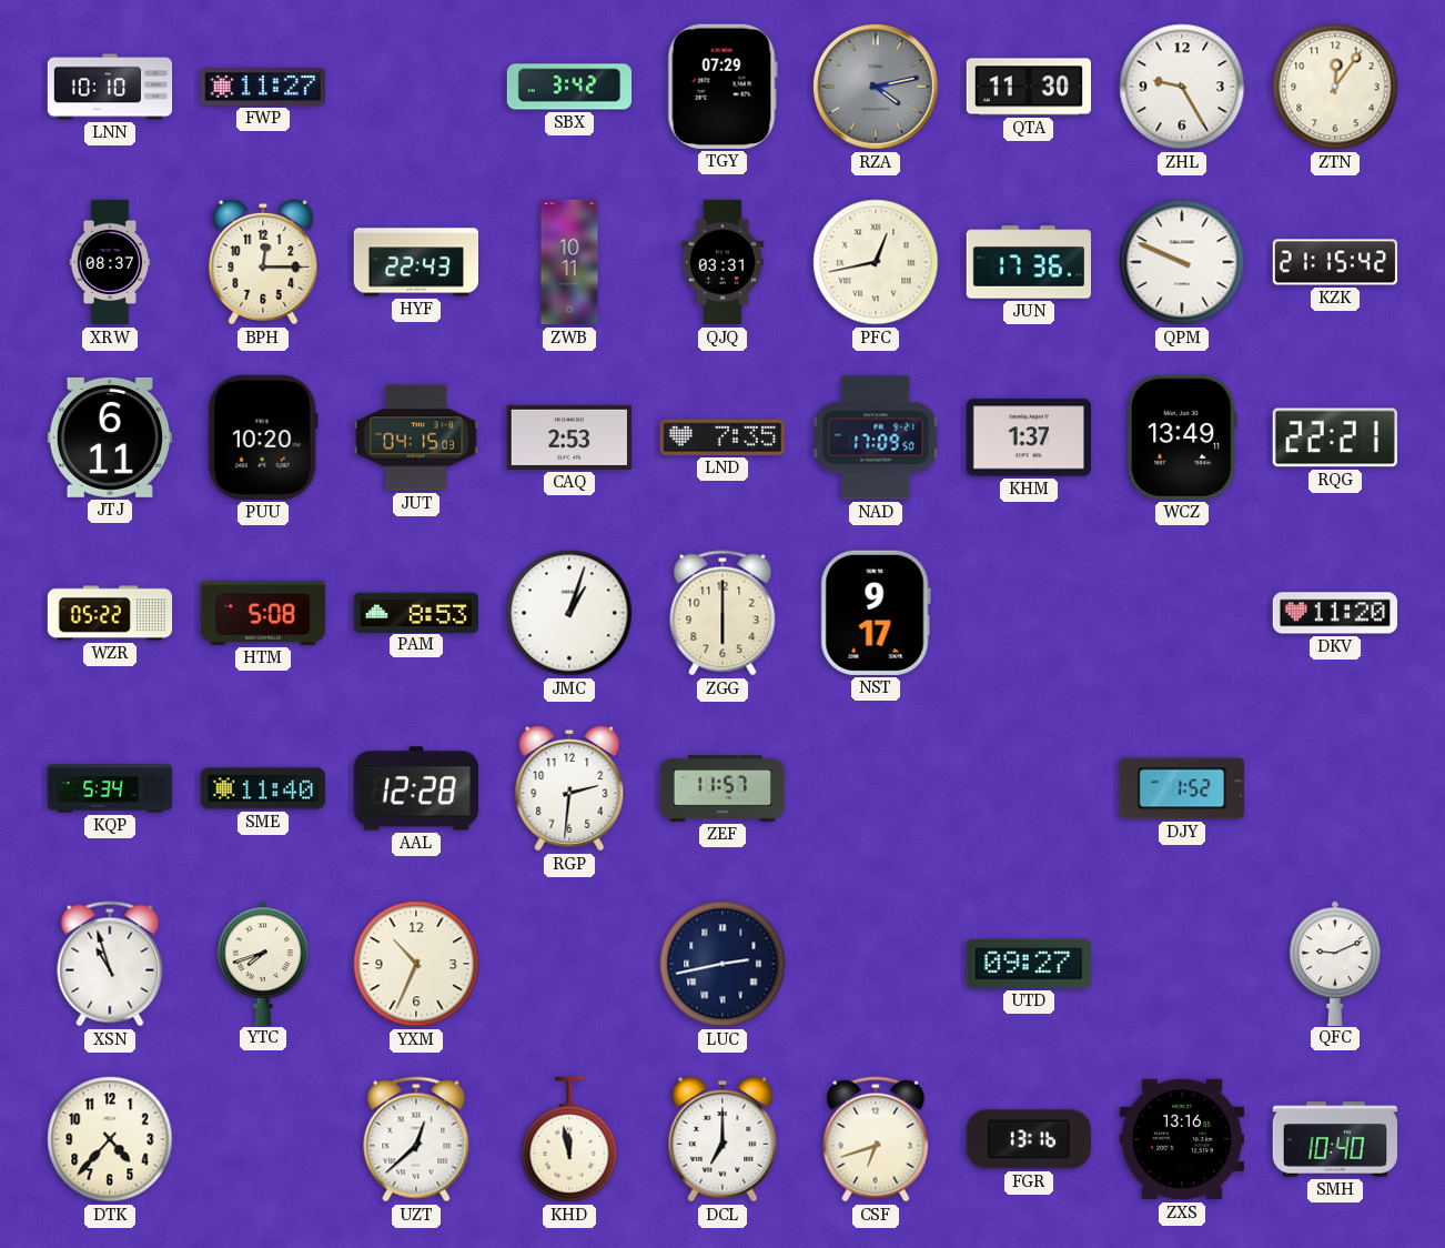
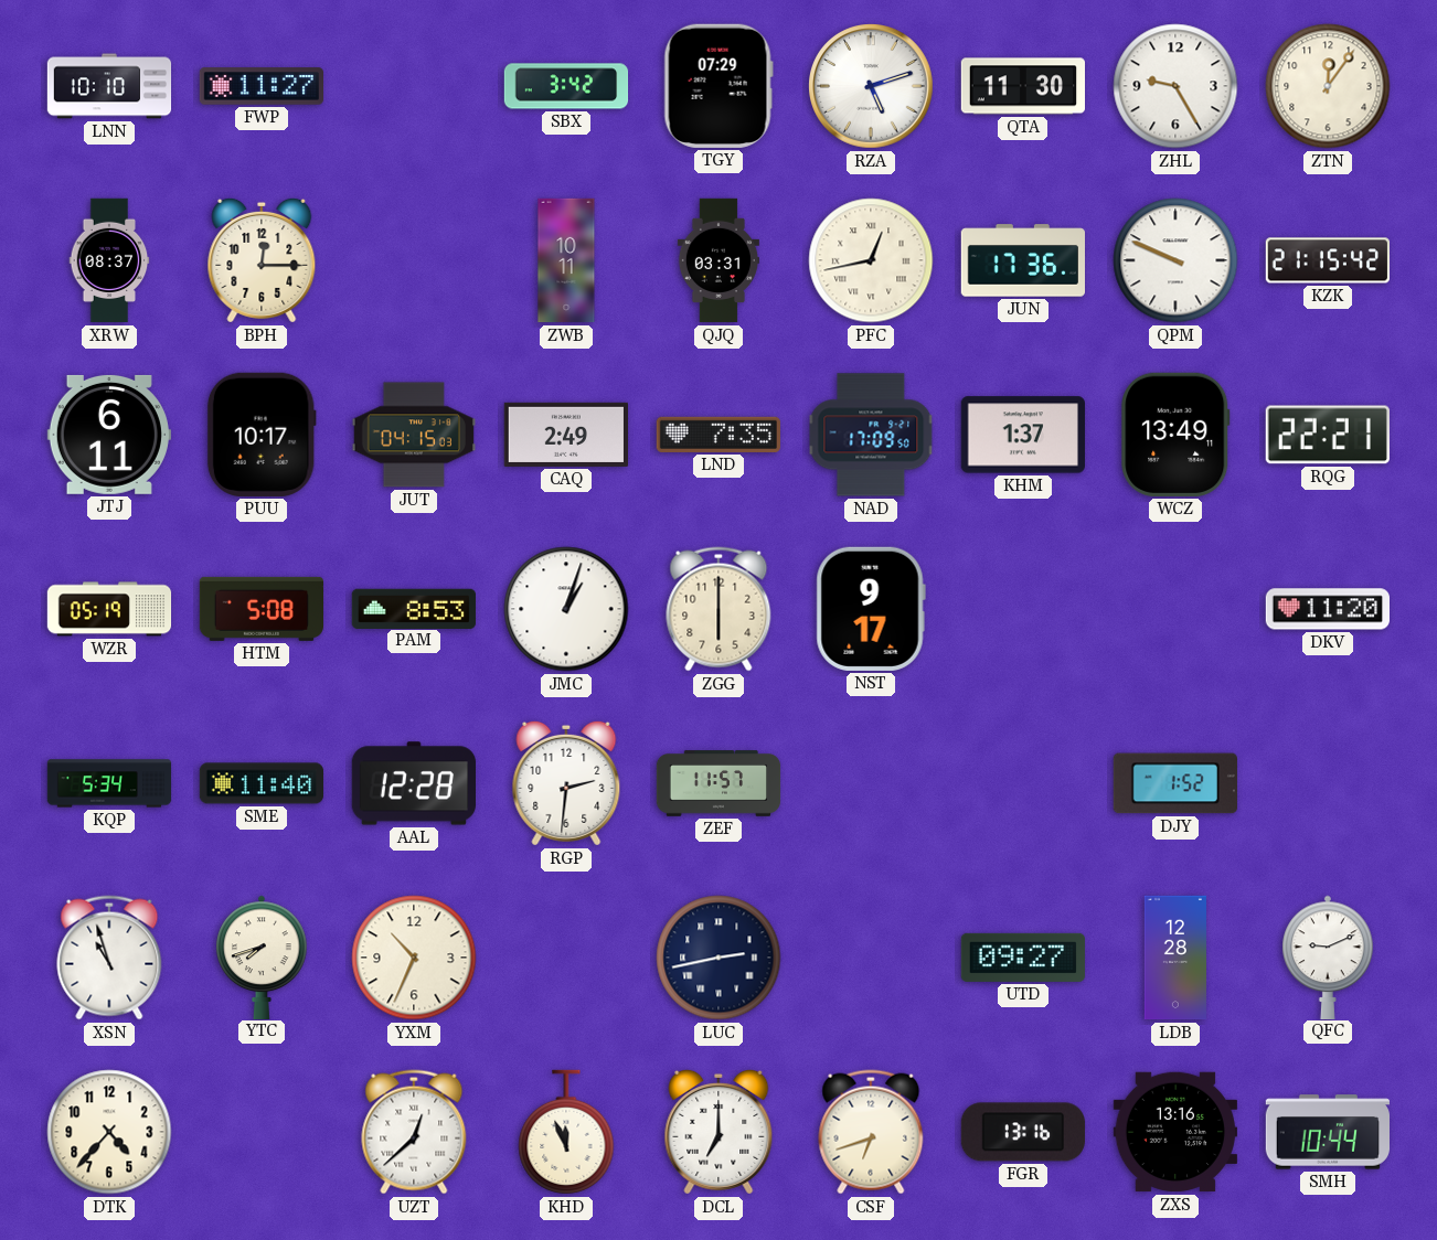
RZA: 4:13 -> 5:12
RZA dial: grey -> white
HYF: 22:43 -> none
PUU: 10:20 -> 10:17
CAQ: 2:53 -> 2:49
WZR: 05:22 -> 05:19
LDB: none -> 12:28
KHD: 11:58 -> 11:56
SMH: 10:40 -> 10:44
